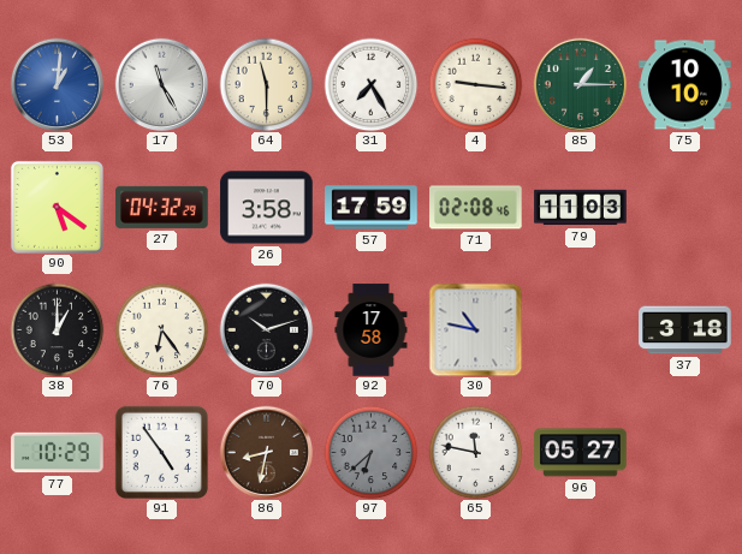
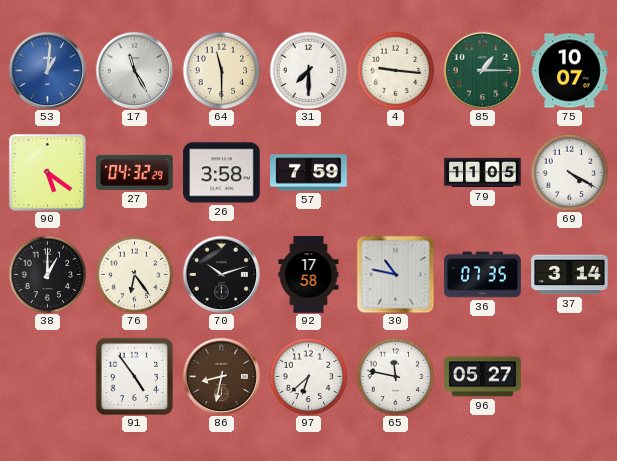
31: 7:25 -> 7:30
75: 10:10 -> 10:07
57: 17:59 -> 7:59
71: 02:08 -> none
79: 11:03 -> 11:05
69: none -> 4:20
36: none -> 07:35
37: 3:18 -> 3:14
77: 10:29 -> none
97 dial: grey -> white
